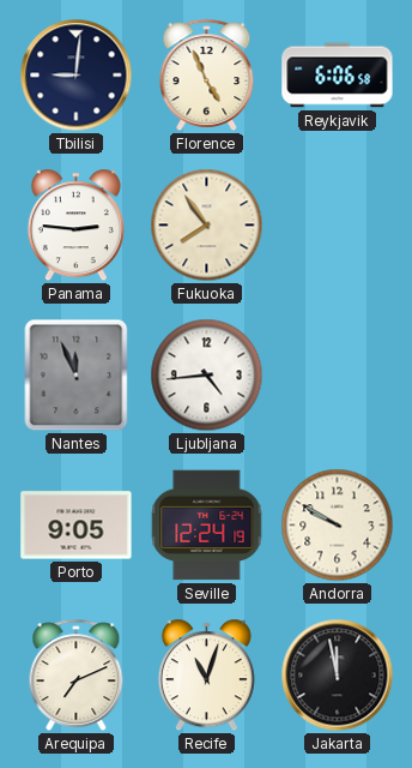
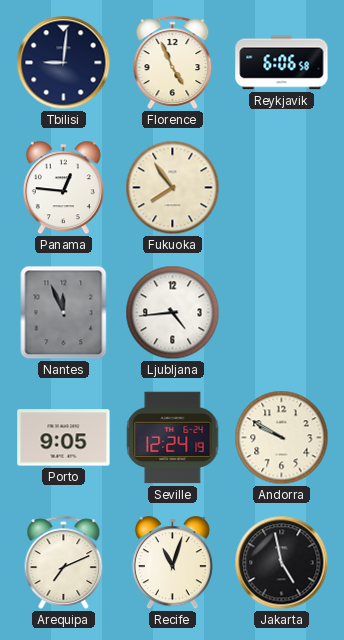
Panama: 2:46 -> 12:46
Jakarta: 11:58 -> 4:58
